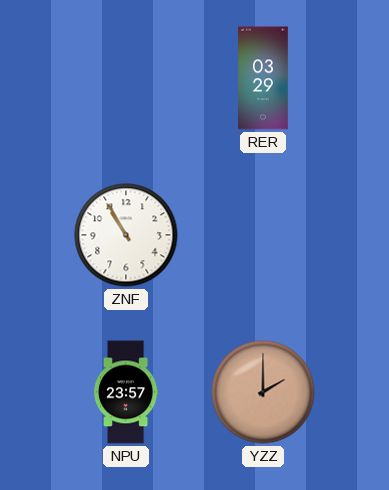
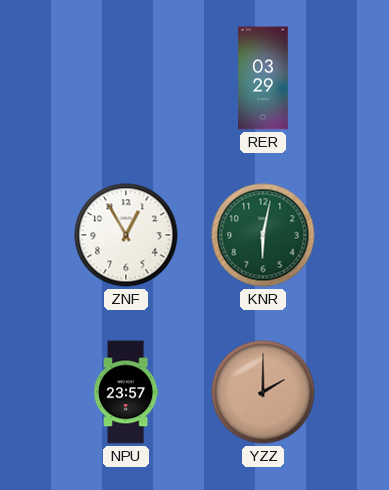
ZNF: 10:55 -> 12:55
KNR: none -> 6:02
